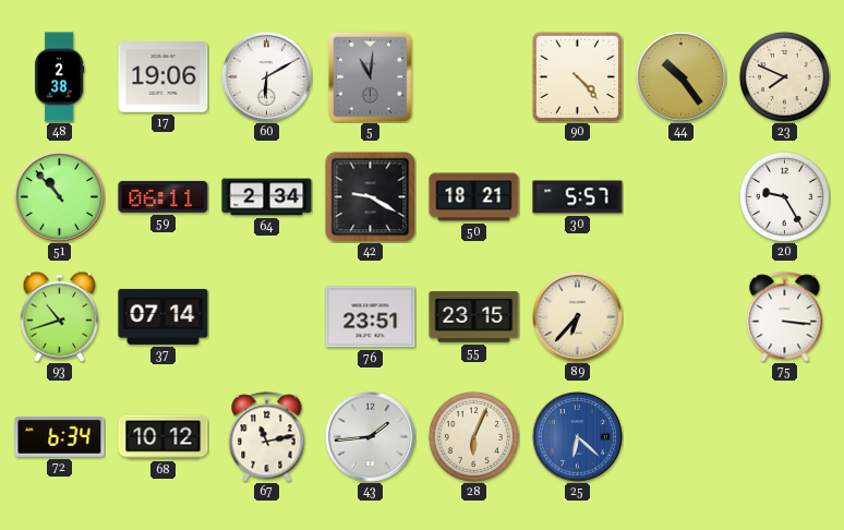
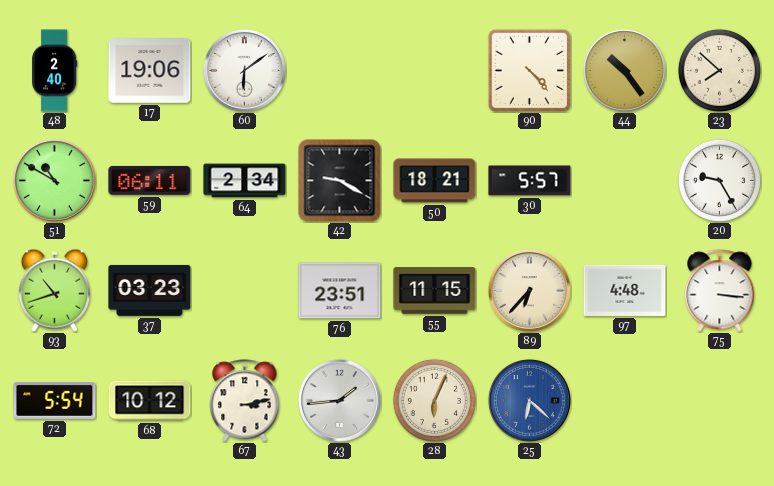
48: 2:38 -> 2:40
60: 6:10 -> 6:09
5: 11:01 -> none
23: 7:49 -> 7:52
51: 10:53 -> 10:50
37: 07:14 -> 03:23
55: 23:15 -> 11:15
97: none -> 4:48
72: 6:34 -> 5:54
67: 11:13 -> 3:13
